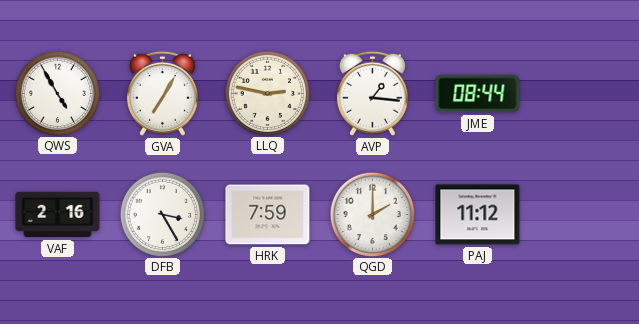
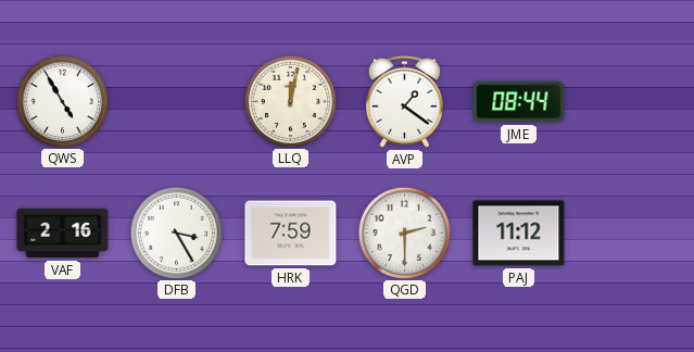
GVA: 7:05 -> none
LLQ: 2:47 -> 12:02
AVP: 1:16 -> 1:21
QGD: 2:00 -> 2:30
